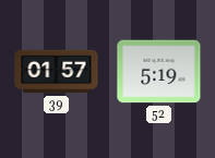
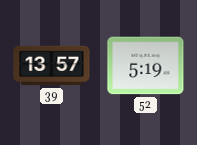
39: 01:57 -> 13:57
